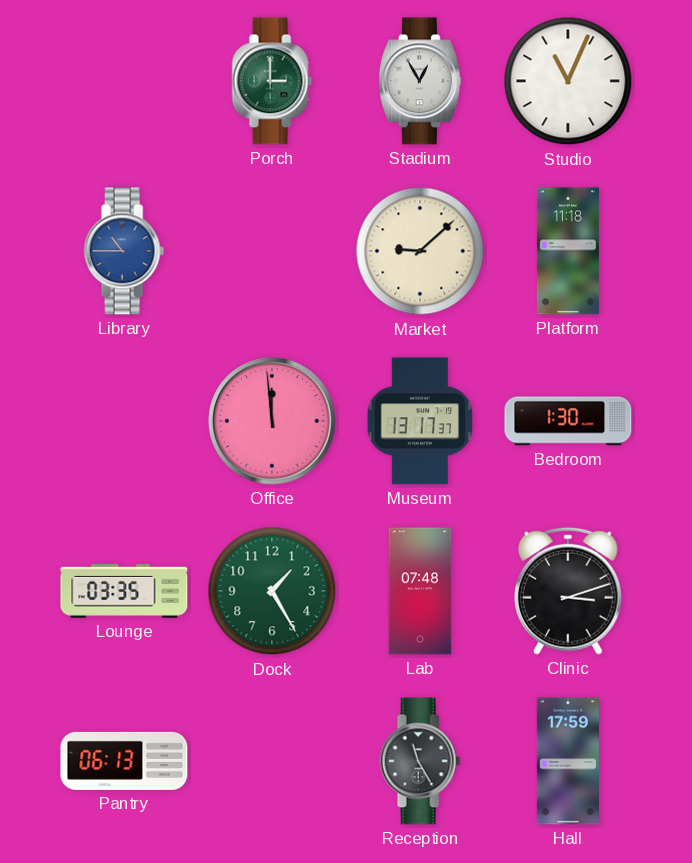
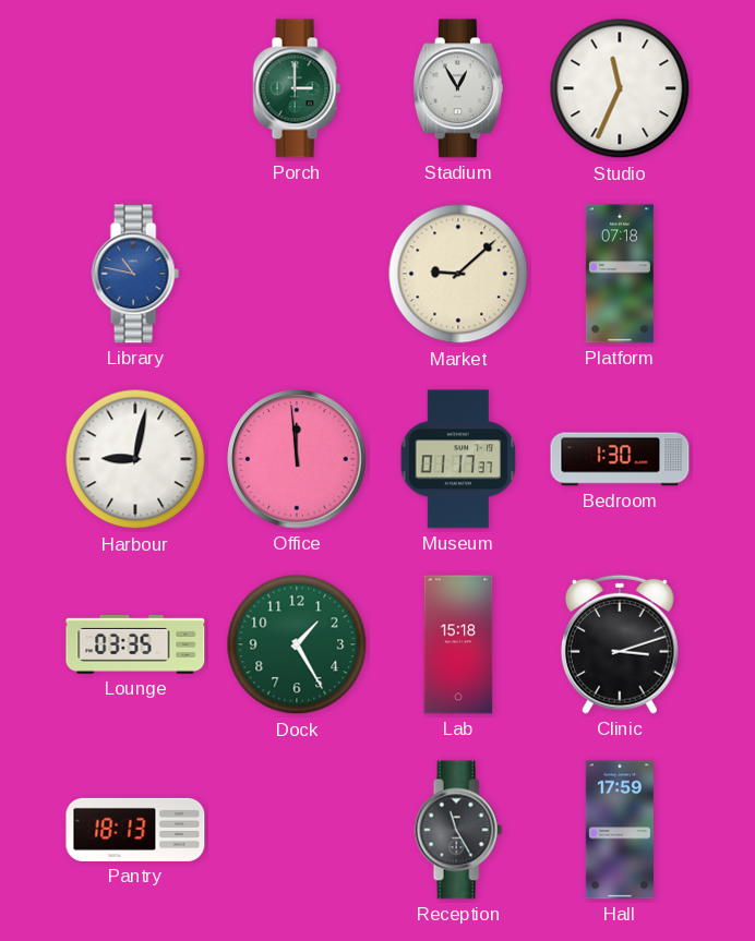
Studio: 11:04 -> 11:34
Library: 10:45 -> 10:47
Platform: 11:18 -> 07:18
Harbour: none -> 9:02
Museum: 13:17 -> 01:17
Lab: 07:48 -> 15:18
Pantry: 06:13 -> 18:13
